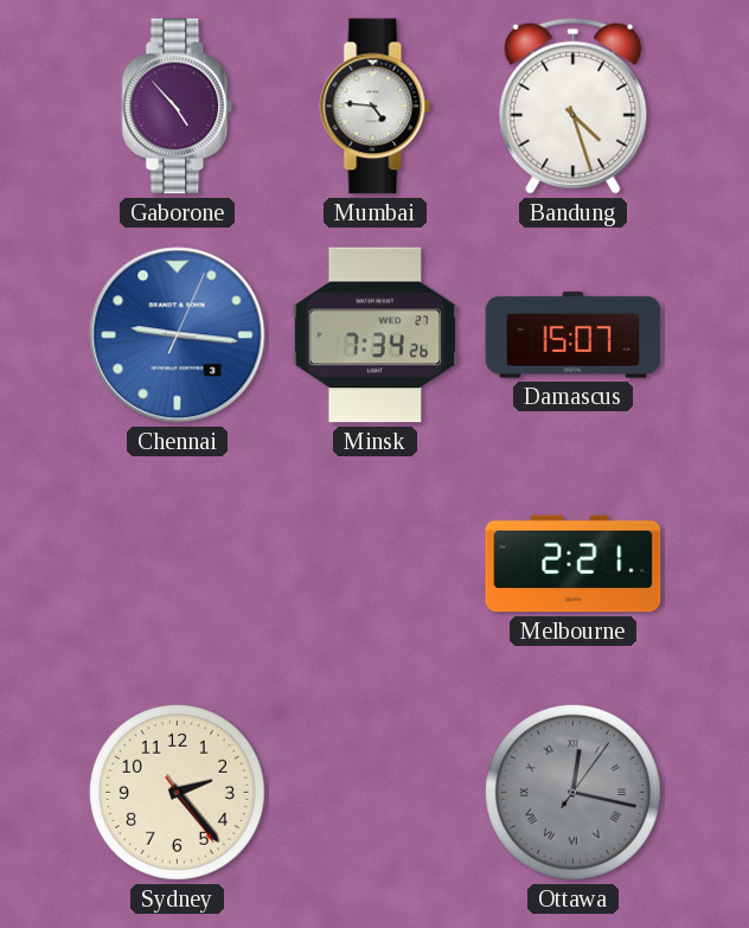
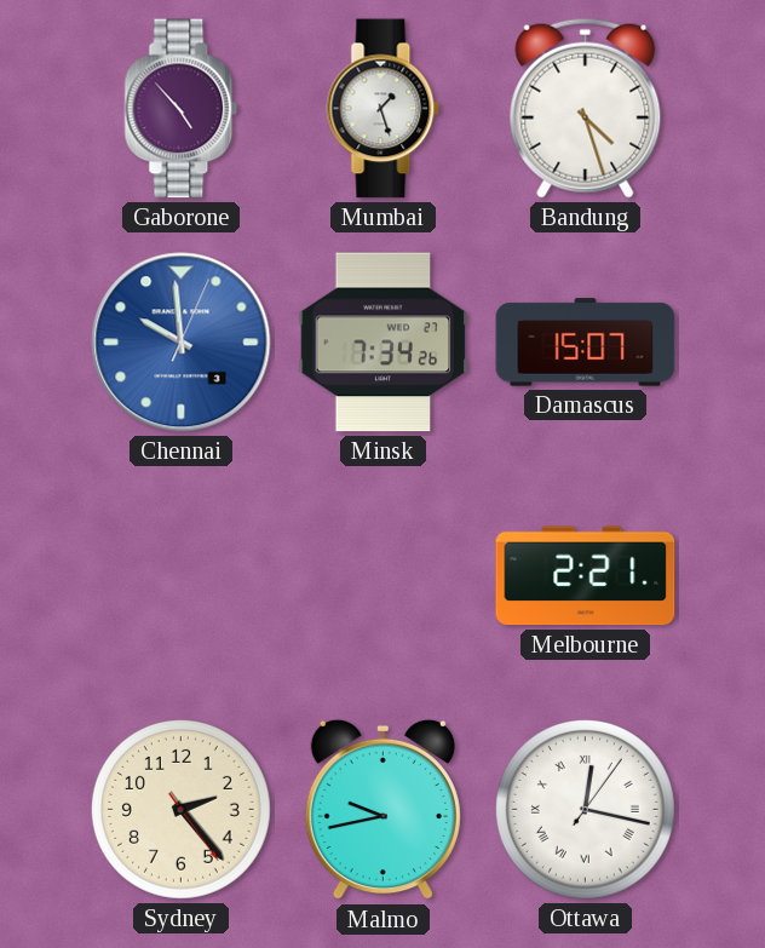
Mumbai: 4:46 -> 1:27
Chennai: 9:16 -> 9:59
Malmo: none -> 9:43
Ottawa dial: grey -> white
